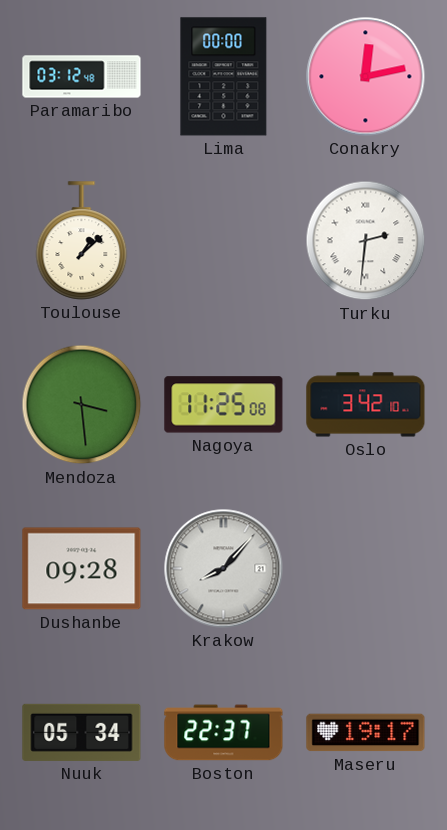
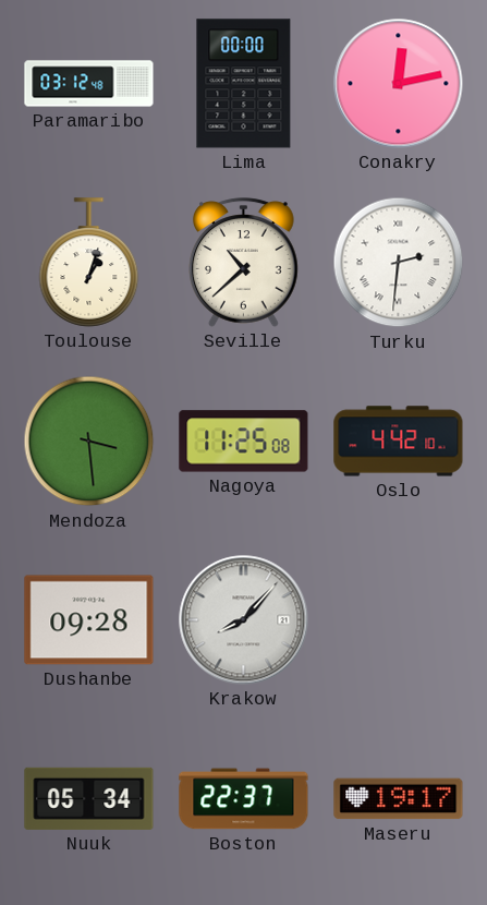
Toulouse: 1:08 -> 1:03
Seville: none -> 10:38
Oslo: 3:42 -> 4:42
